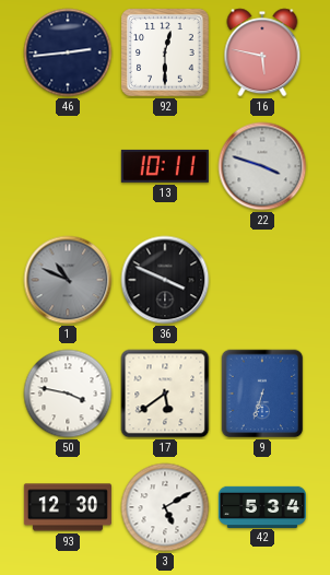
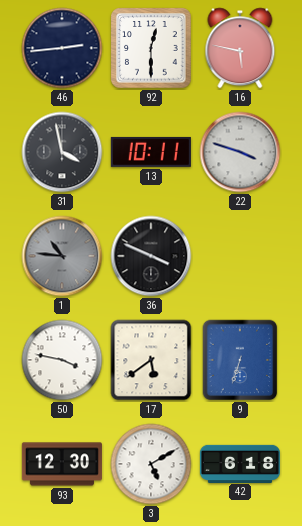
31: none -> 3:58
1: 10:49 -> 10:46
42: 5:34 -> 6:18
